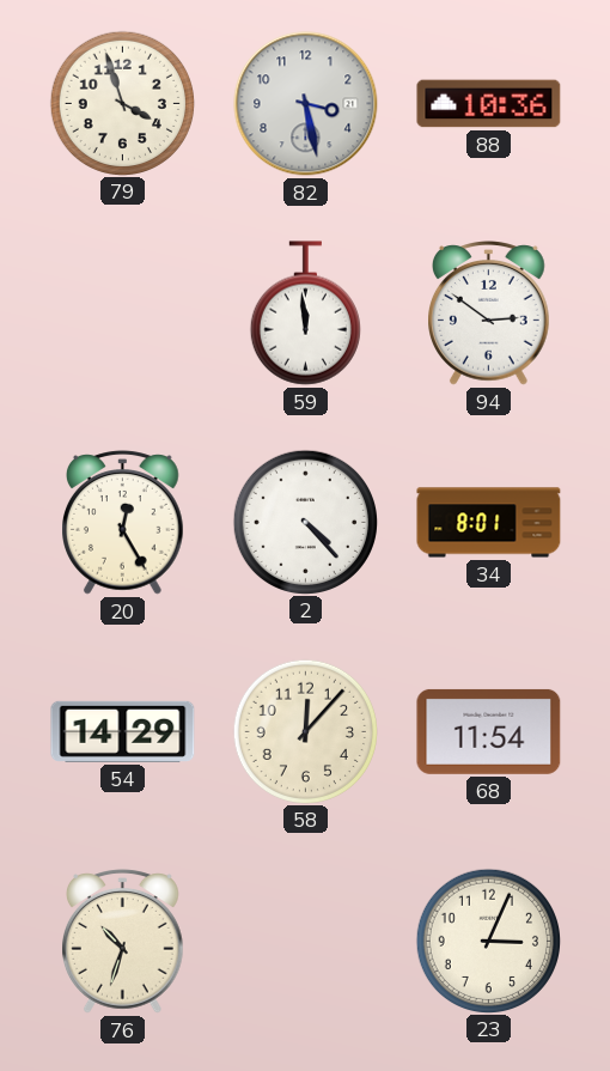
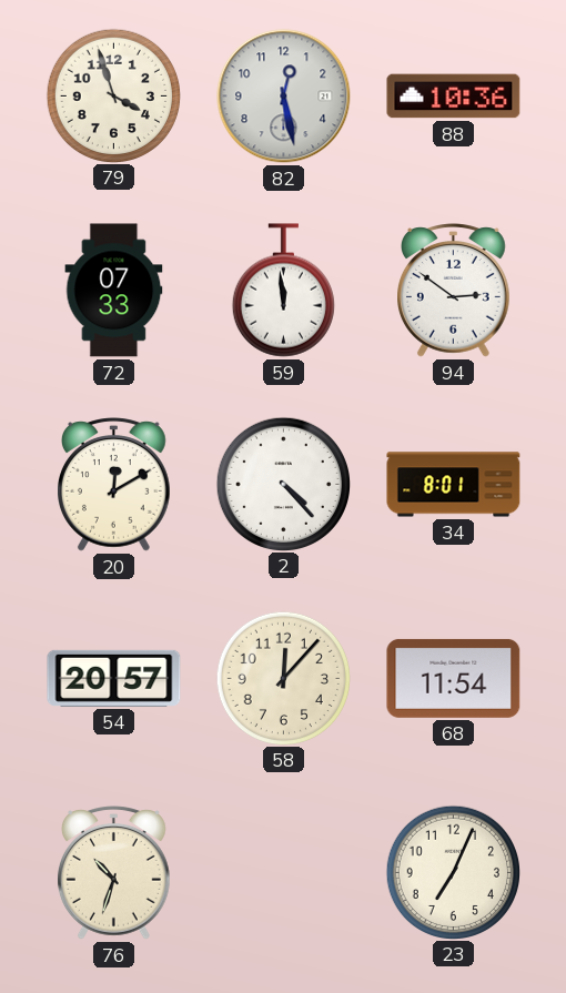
82: 3:28 -> 12:28
72: none -> 07:33
20: 12:25 -> 12:10
54: 14:29 -> 20:57
23: 3:04 -> 7:04
